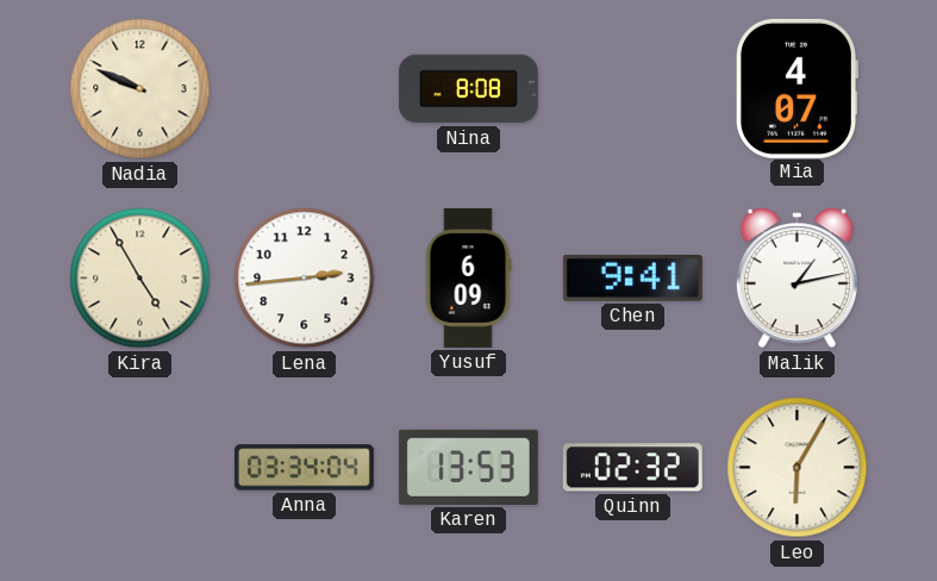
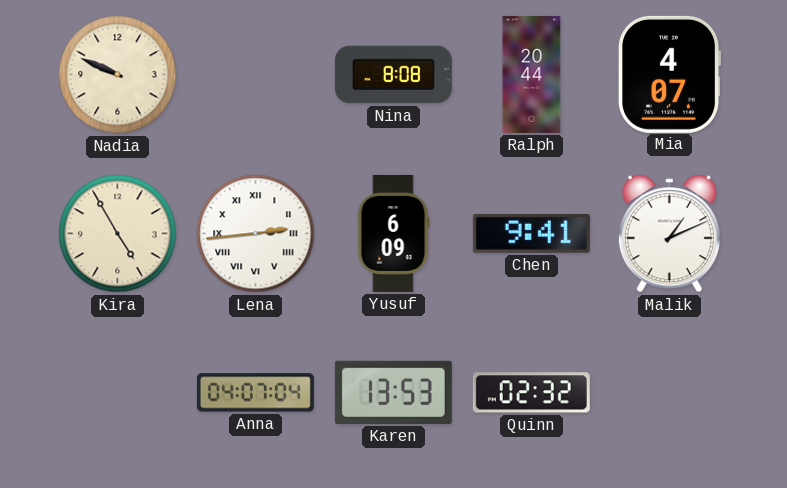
Ralph: none -> 20:44
Lena numerals: Arabic -> Roman
Malik: 1:13 -> 1:11
Anna: 03:34 -> 04:07
Leo: 6:05 -> none
